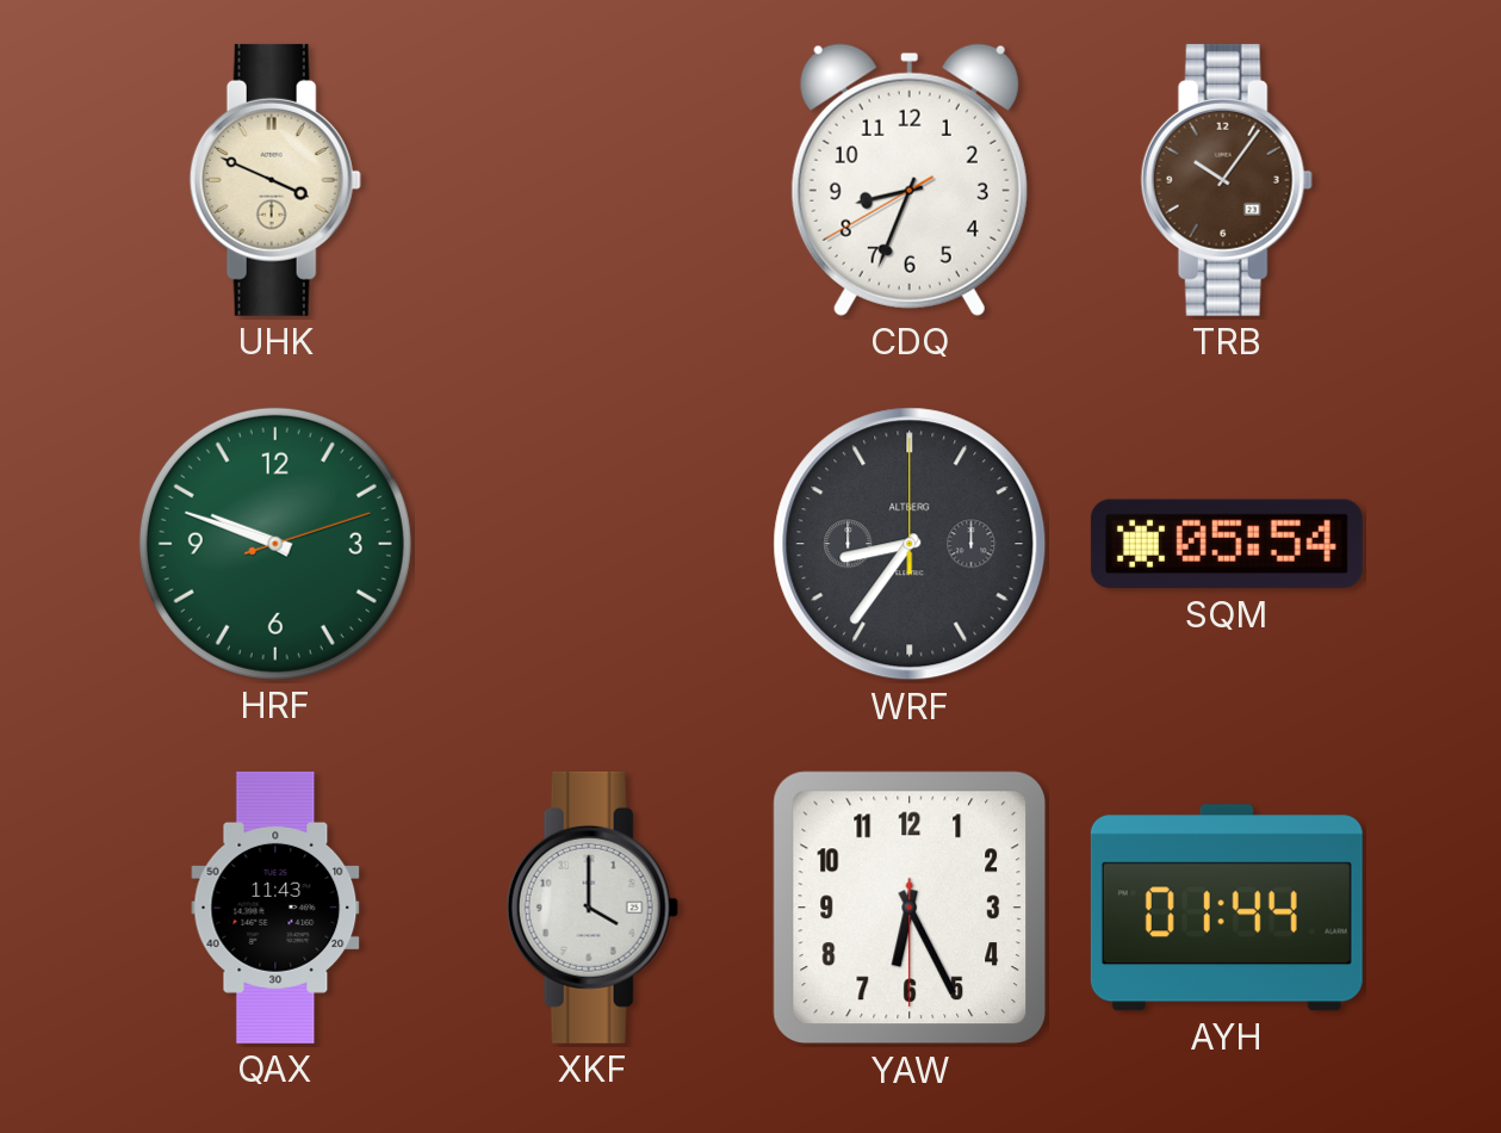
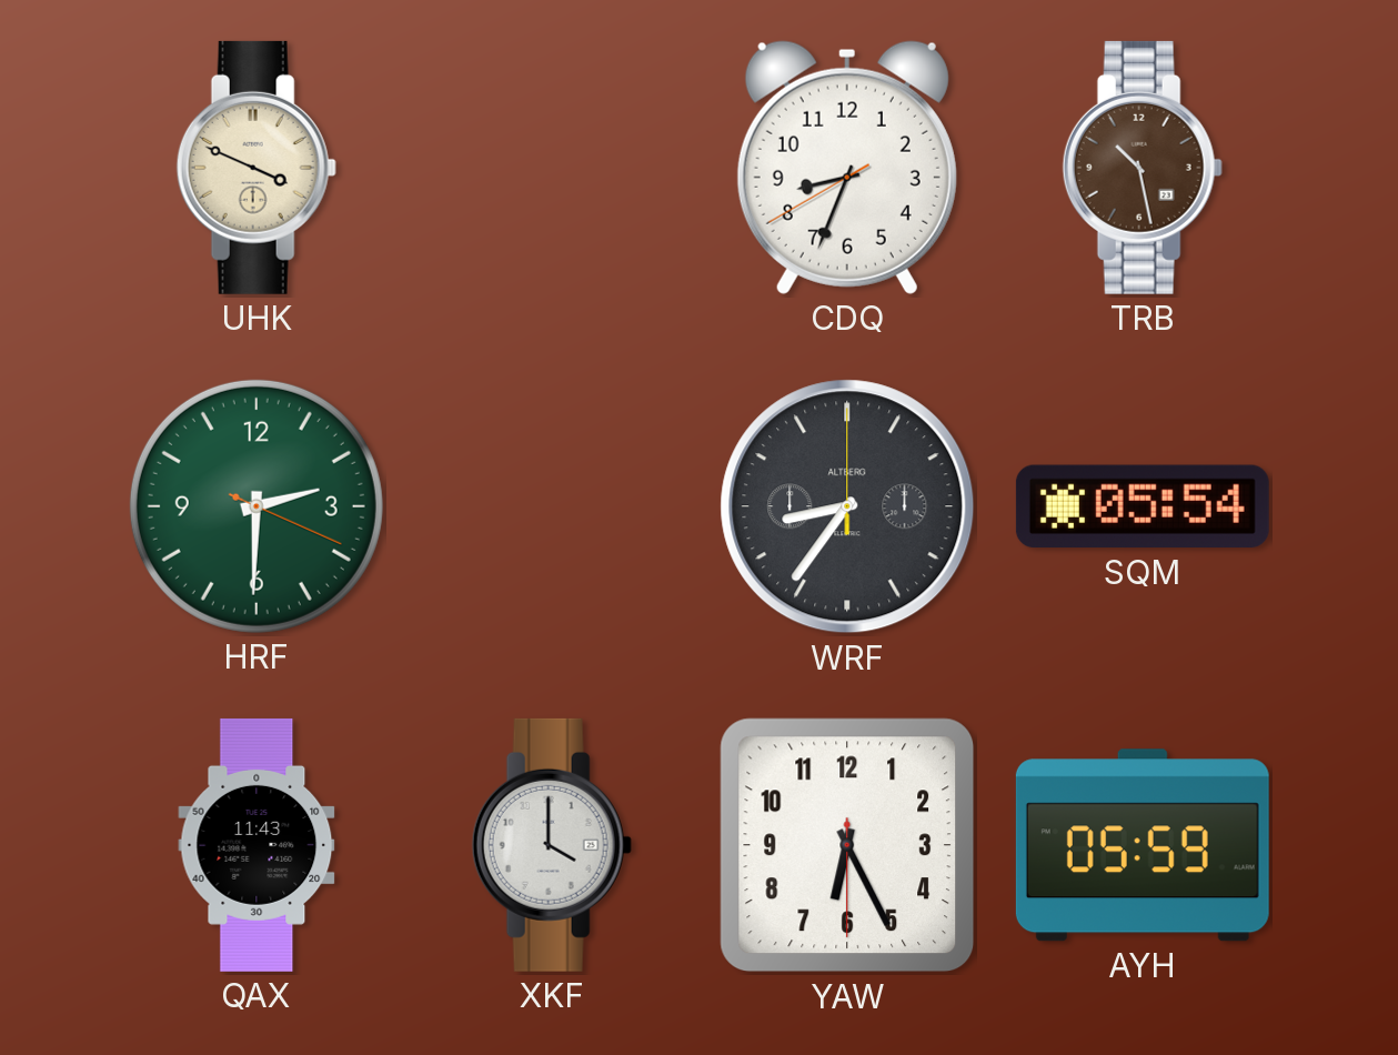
TRB: 10:06 -> 10:28
HRF: 9:48 -> 2:30
AYH: 01:44 -> 05:59
